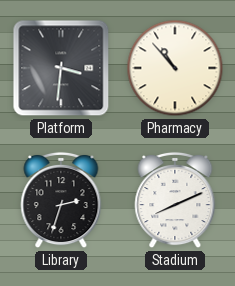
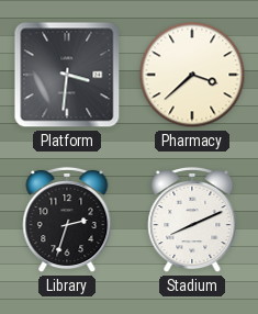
Pharmacy: 10:53 -> 3:38
